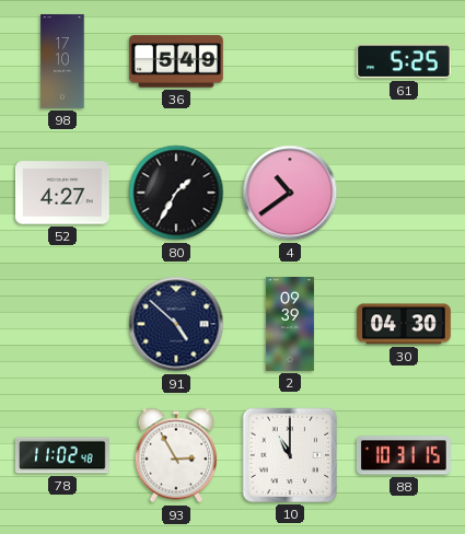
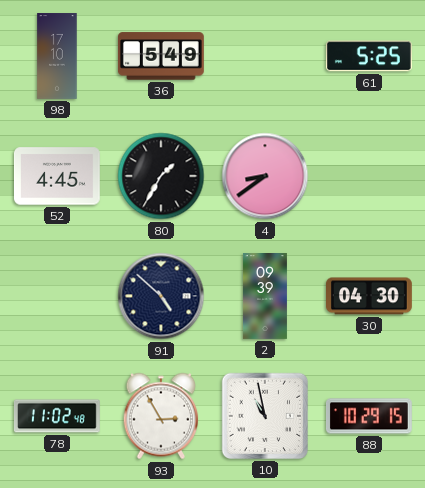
52: 4:27 -> 4:45
4: 10:39 -> 8:39
10: 11:00 -> 10:58
88: 10:31 -> 10:29
